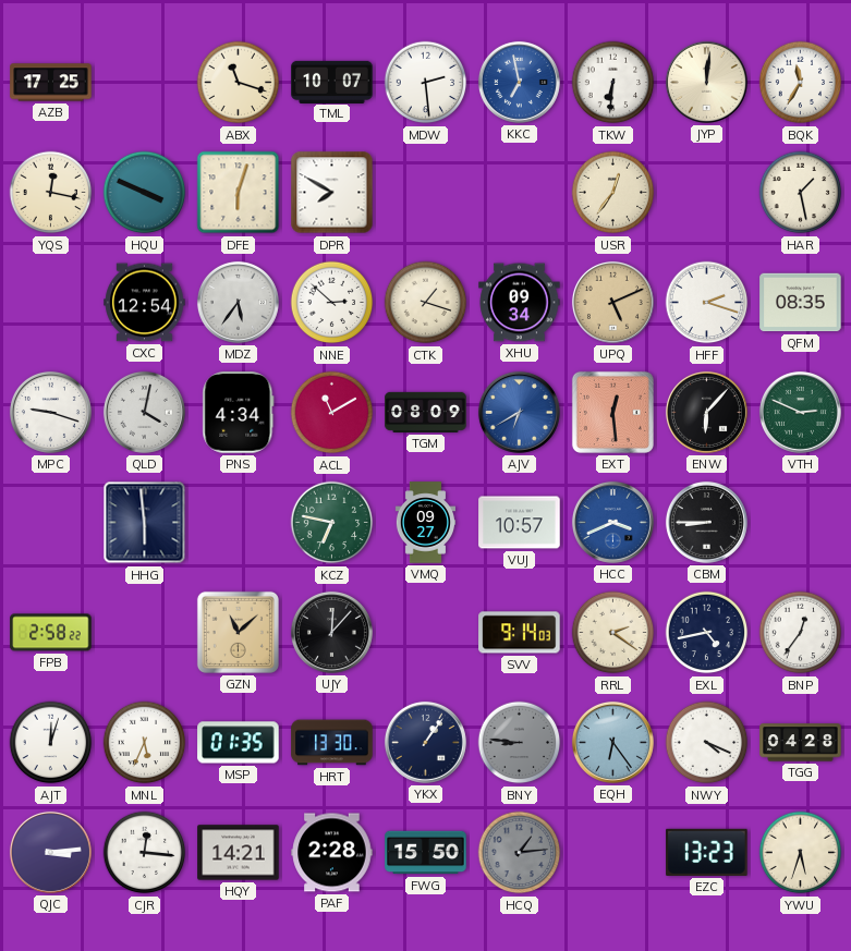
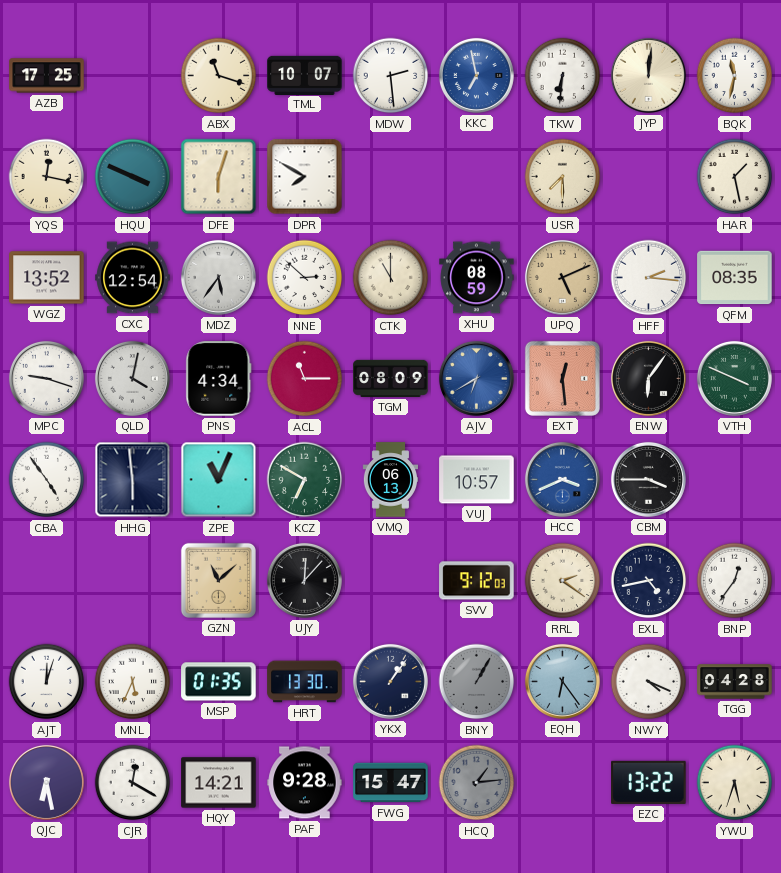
BQK: 11:35 -> 11:32
USR: 12:36 -> 7:30
WGZ: none -> 13:52
CTK: 1:18 -> 11:00
XHU: 09:34 -> 08:59
HFF: 2:18 -> 2:16
ACL: 11:10 -> 11:15
ENW: 6:07 -> 6:06
VTH: 2:49 -> 3:49
CBA: none -> 4:54
ZPE: none -> 11:04
KCZ: 6:47 -> 6:50
VMQ: 09:27 -> 06:13
CBM: 8:45 -> 3:45
FPB: 2:58 -> none
SVV: 9:14 -> 9:12
BNY: 8:46 -> 1:05
QJC: 3:14 -> 6:28
CJR: 12:16 -> 12:20
PAF: 2:28 -> 9:28
FWG: 15:50 -> 15:47
EZC: 13:23 -> 13:22
